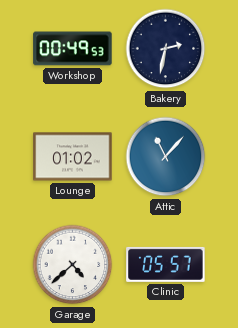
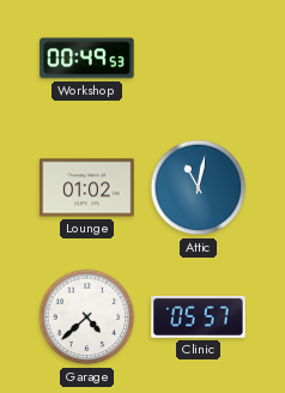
Bakery: 2:32 -> none
Attic: 11:07 -> 11:02
